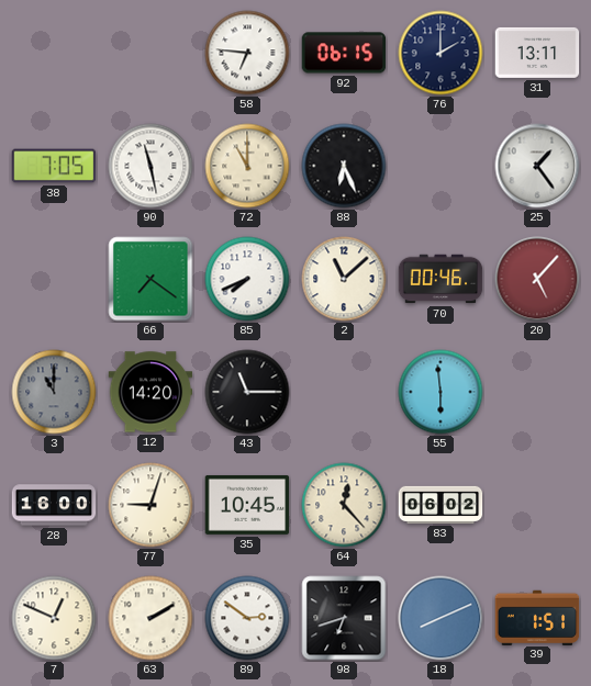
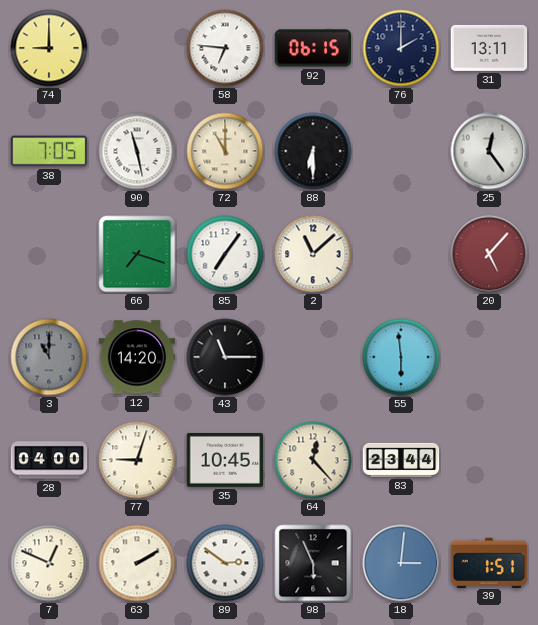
74: none -> 9:00
88: 6:26 -> 6:30
25: 1:24 -> 12:24
66: 7:21 -> 7:18
85: 7:41 -> 7:06
70: 00:46 -> none
28: 16:00 -> 04:00
83: 06:02 -> 23:44
98: 6:42 -> 5:56
18: 8:11 -> 3:01
